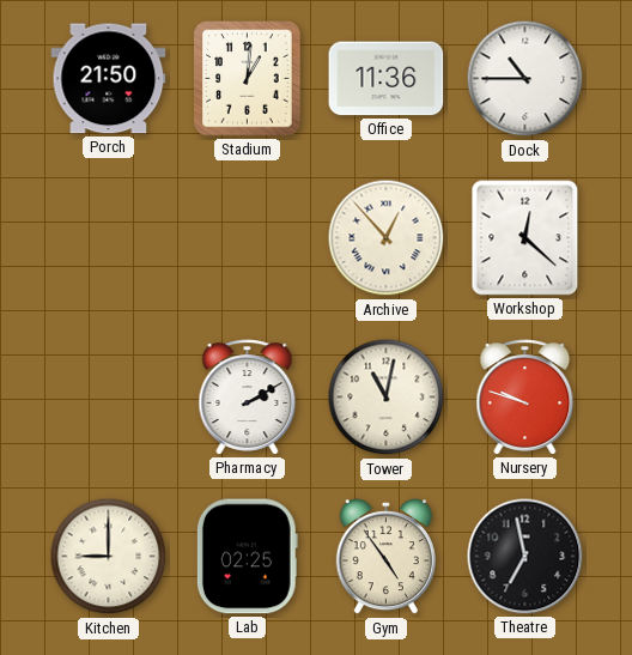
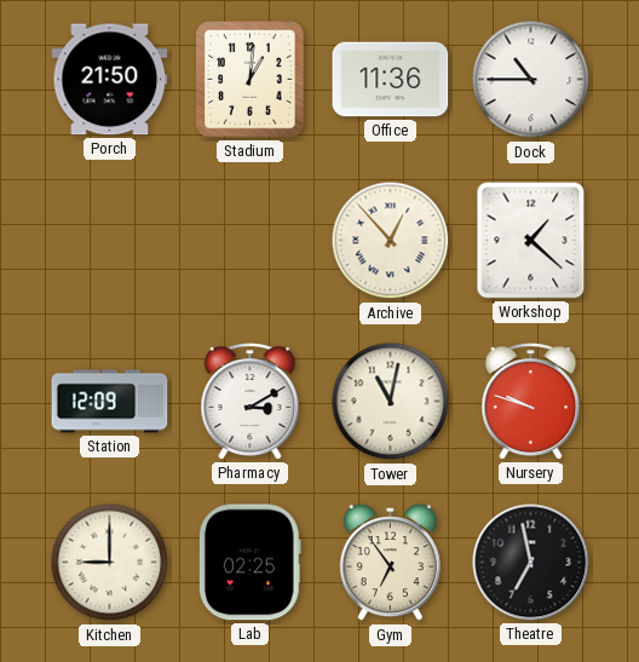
Workshop: 12:22 -> 1:22
Station: none -> 12:09
Pharmacy: 2:10 -> 3:10
Gym: 4:54 -> 6:54
